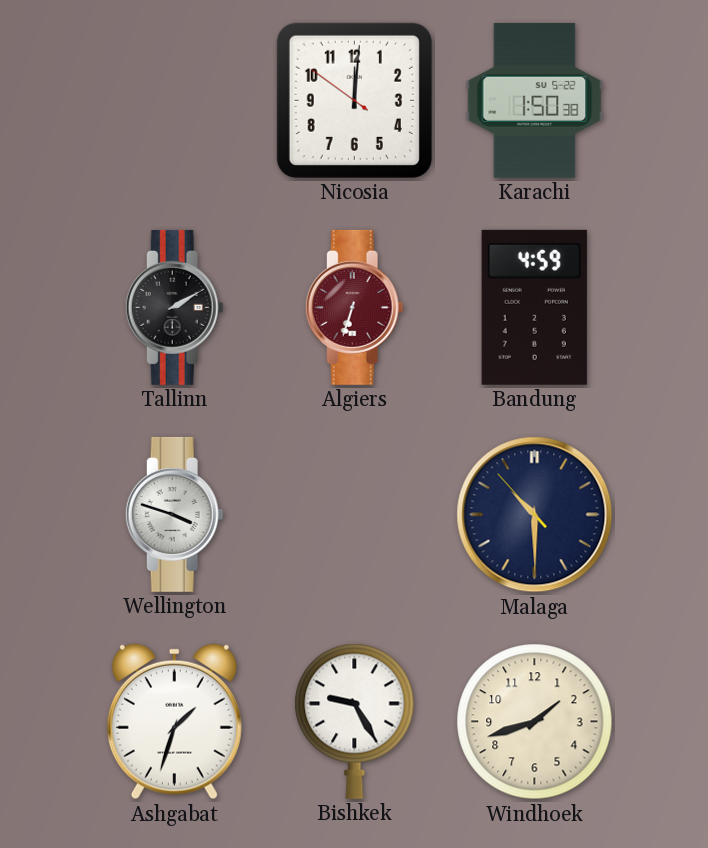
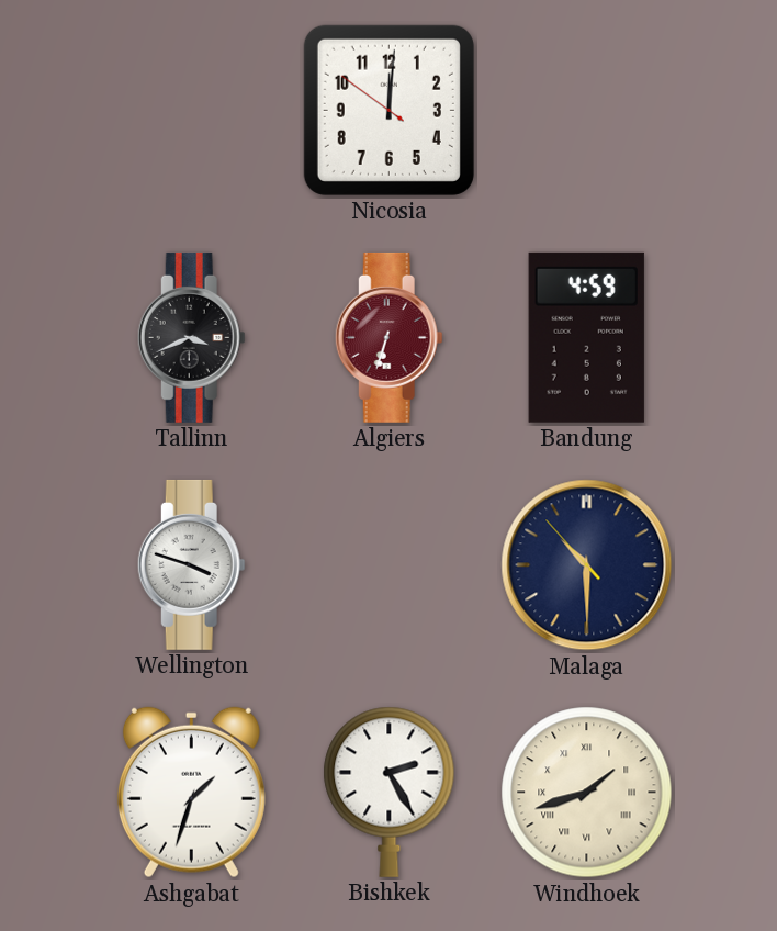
Karachi: 1:50 -> none
Tallinn: 2:10 -> 3:41
Bishkek: 9:25 -> 2:25
Windhoek numerals: Arabic -> Roman
